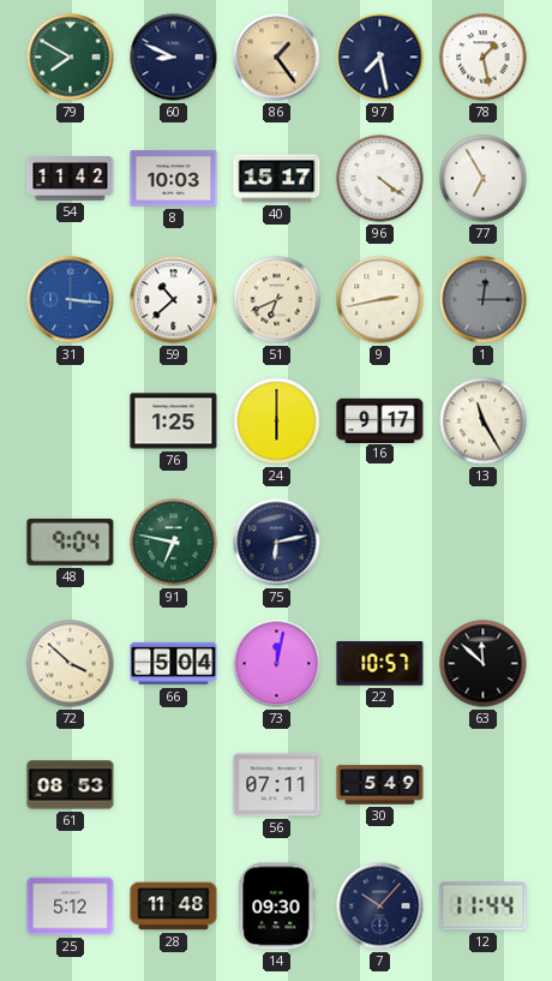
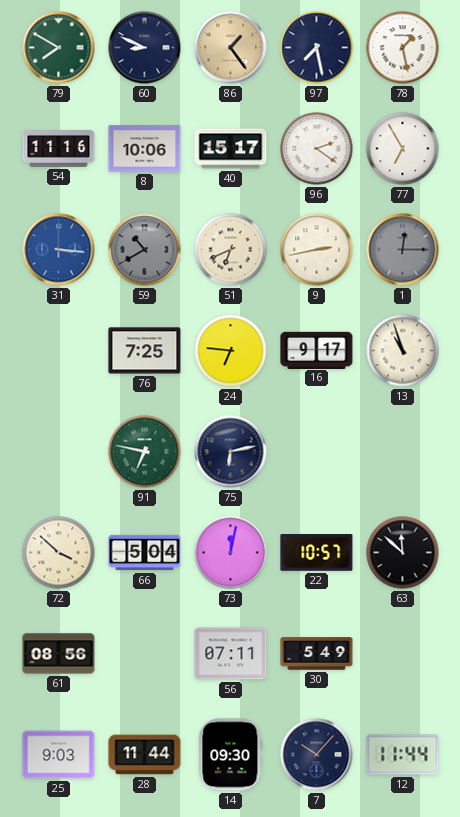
54: 11:42 -> 11:16
8: 10:03 -> 10:06
96: 4:21 -> 2:21
59: 10:38 -> 10:40
59 dial: white -> grey
76: 1:25 -> 7:25
24: 6:00 -> 6:46
13: 11:25 -> 10:57
48: 9:04 -> none
61: 08:53 -> 08:56
25: 5:12 -> 9:03
28: 11:48 -> 11:44
